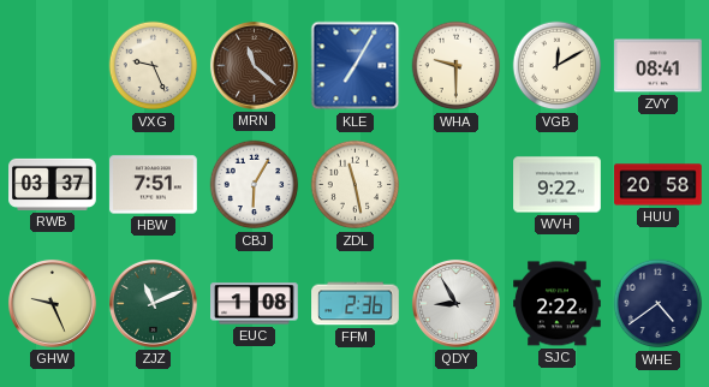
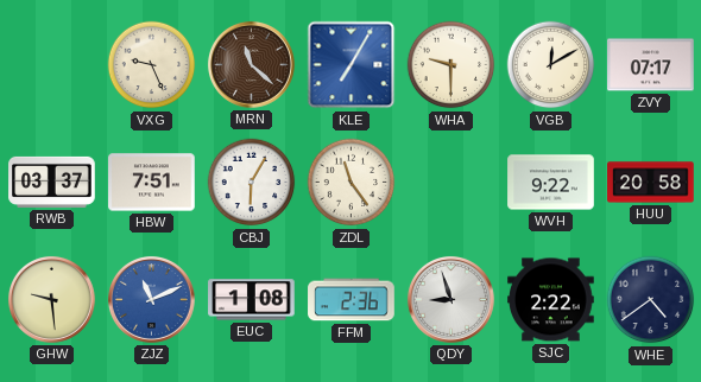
ZVY: 08:41 -> 07:17
ZDL: 11:28 -> 11:24
GHW: 9:26 -> 9:29
ZJZ dial: green -> blue
QDY: 8:55 -> 8:57
